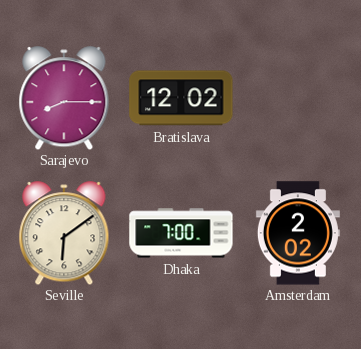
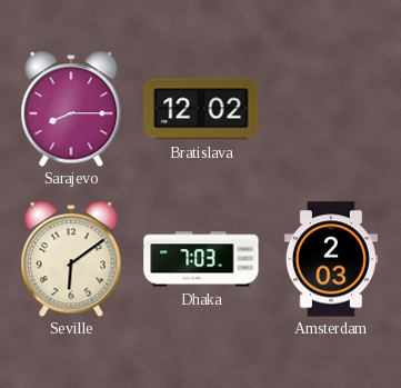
Dhaka: 7:00 -> 7:03
Amsterdam: 2:02 -> 2:03
